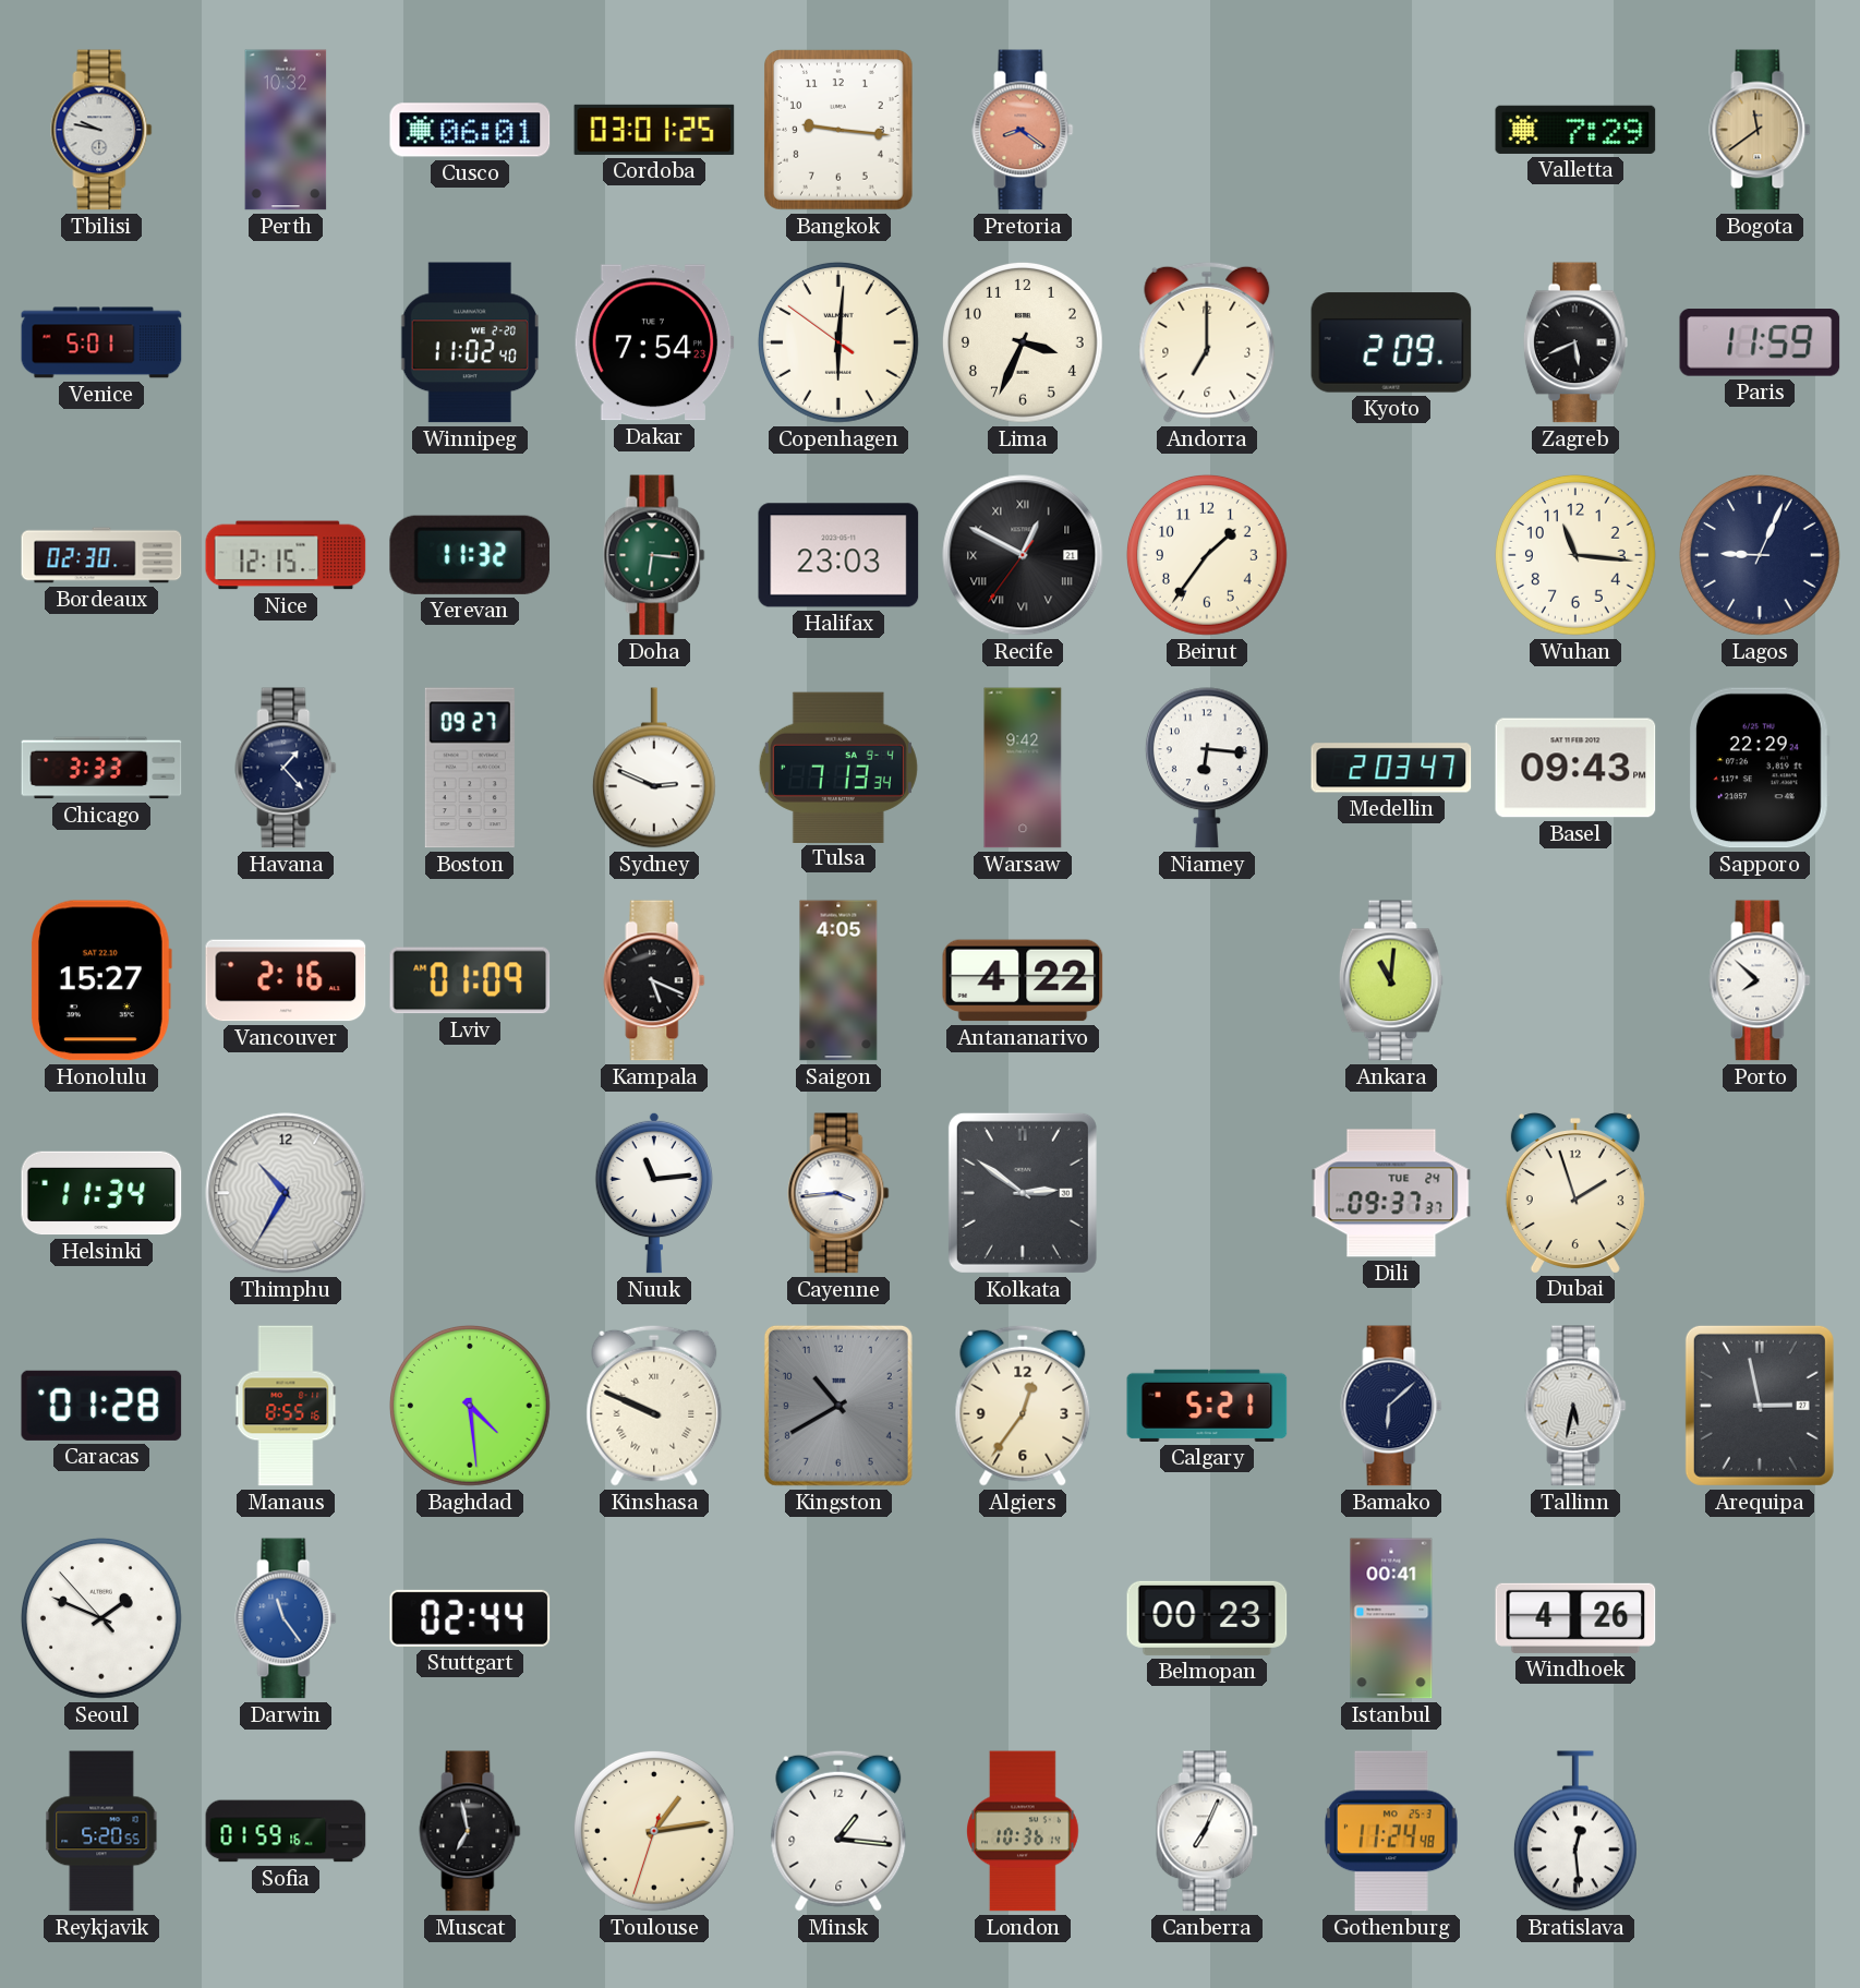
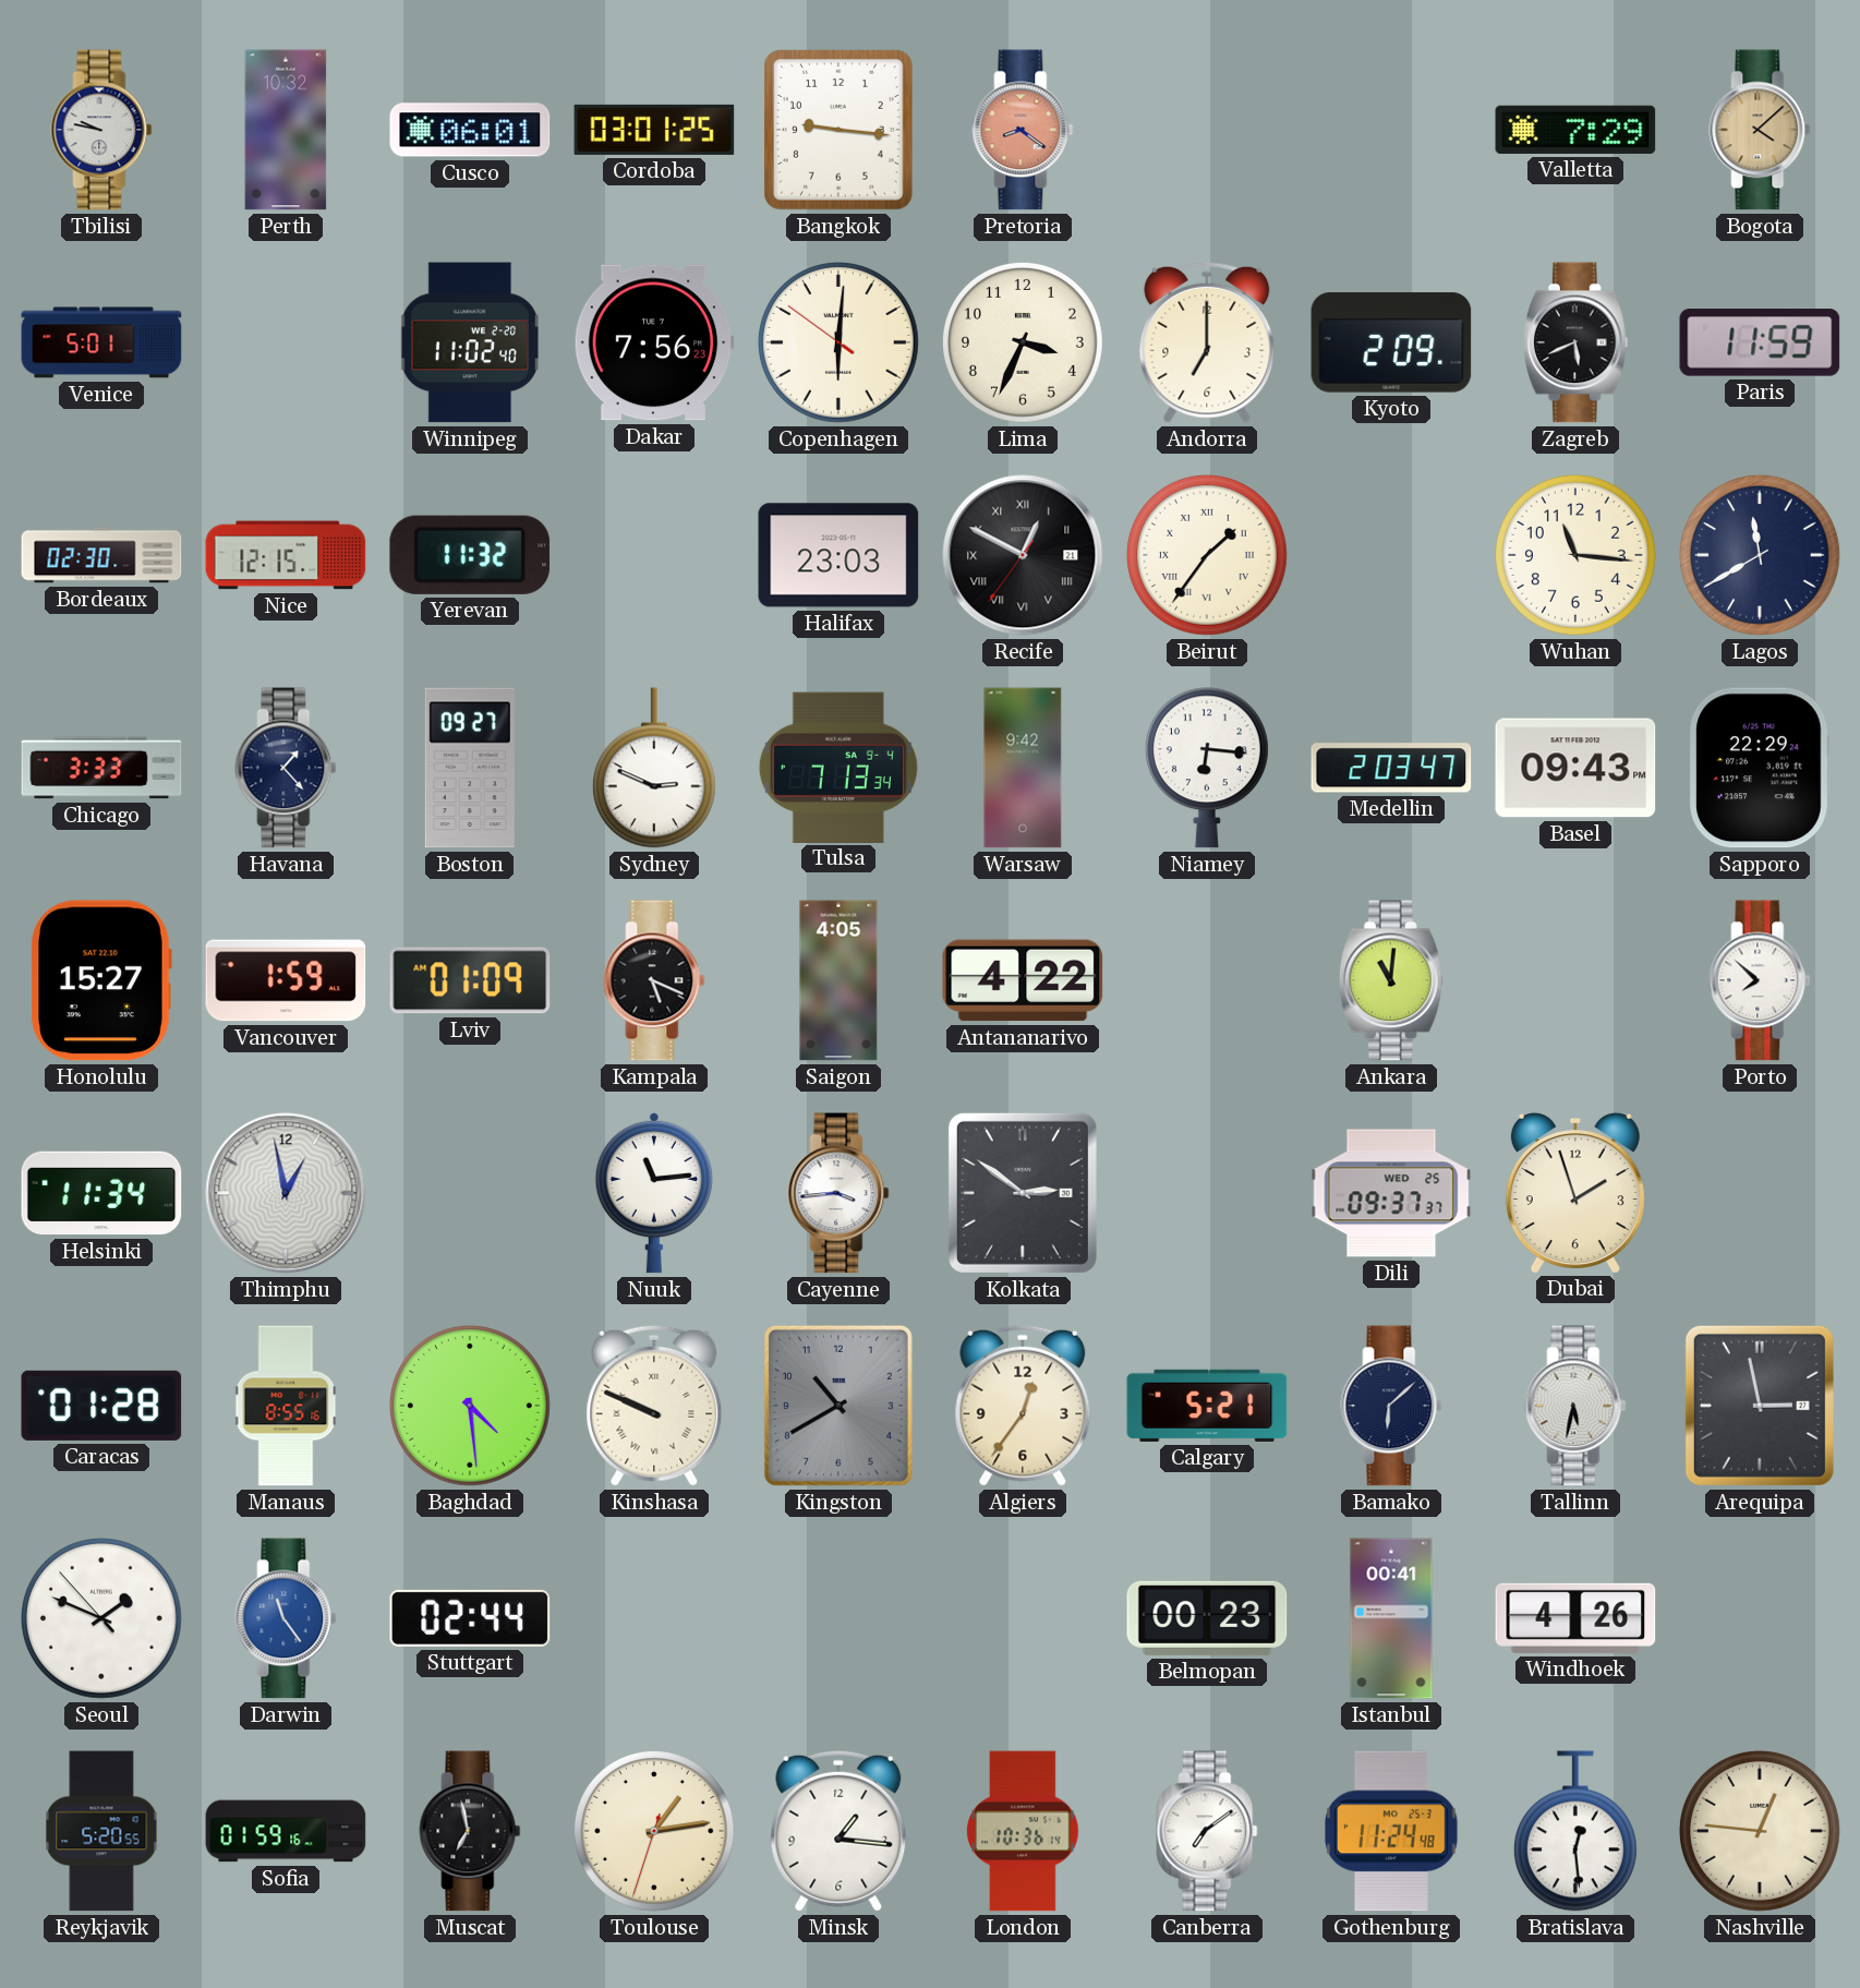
Bogota: 11:39 -> 4:08
Dakar: 7:54 -> 7:56
Doha: 6:16 -> none
Beirut numerals: Arabic -> Roman
Lagos: 9:04 -> 11:40
Vancouver: 2:16 -> 1:59
Thimphu: 10:35 -> 12:58
Dili date: TUE 24 -> WED 25
Canberra: 7:04 -> 7:09
Nashville: none -> 12:46
